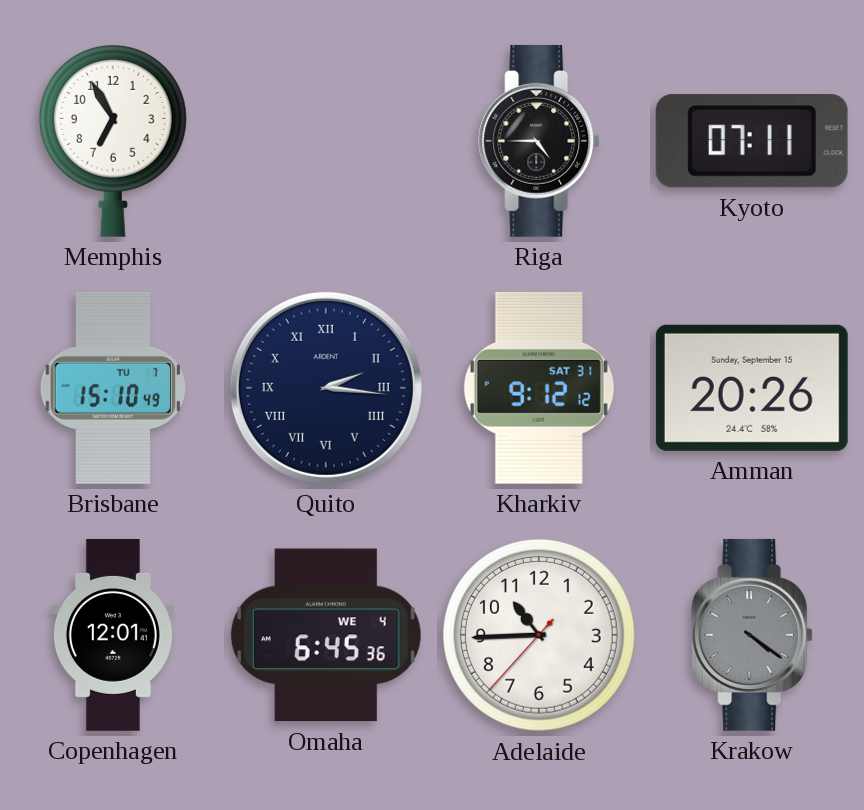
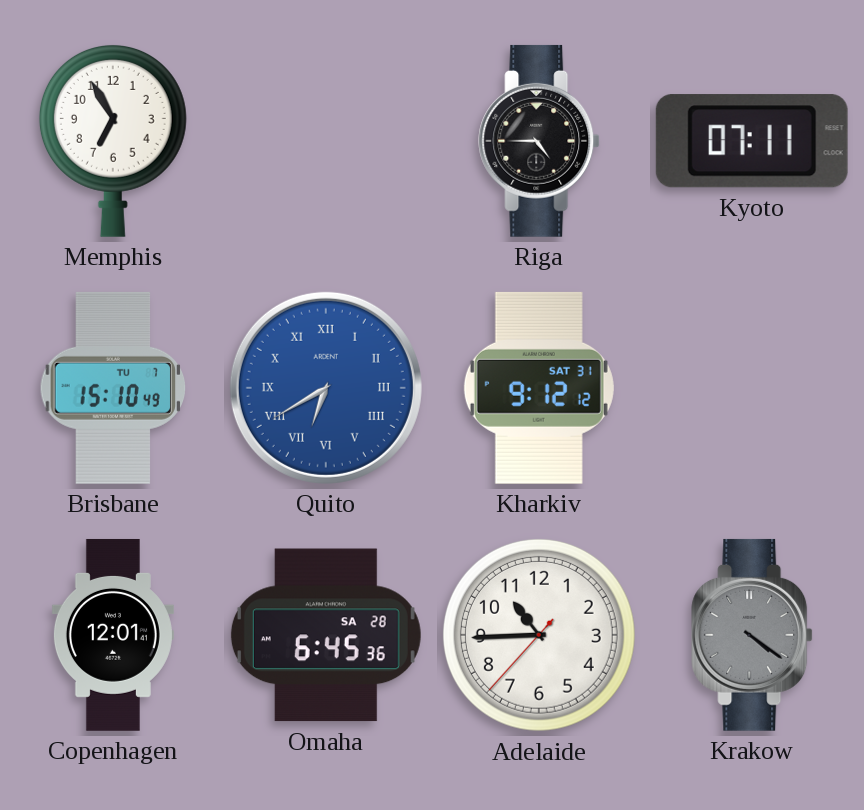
Quito: 2:16 -> 6:40
Quito dial: navy -> blue
Amman: 20:26 -> none
Omaha date: WE 4 -> SA 28
